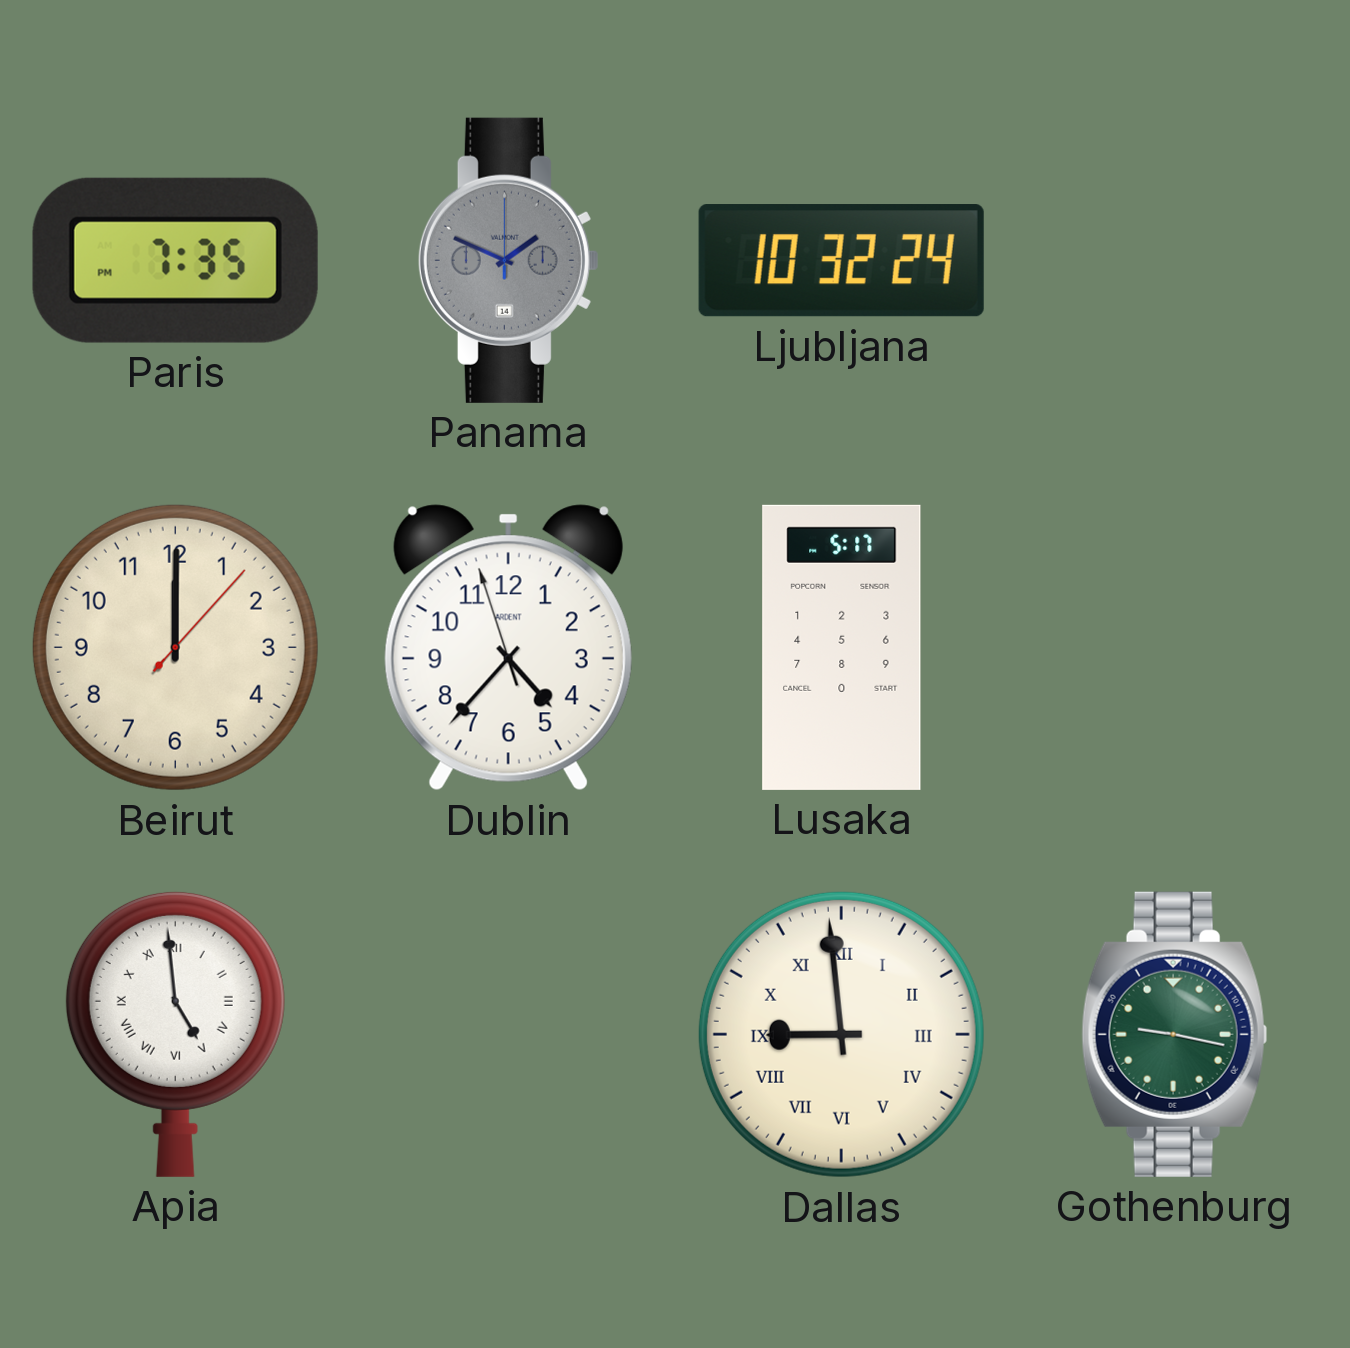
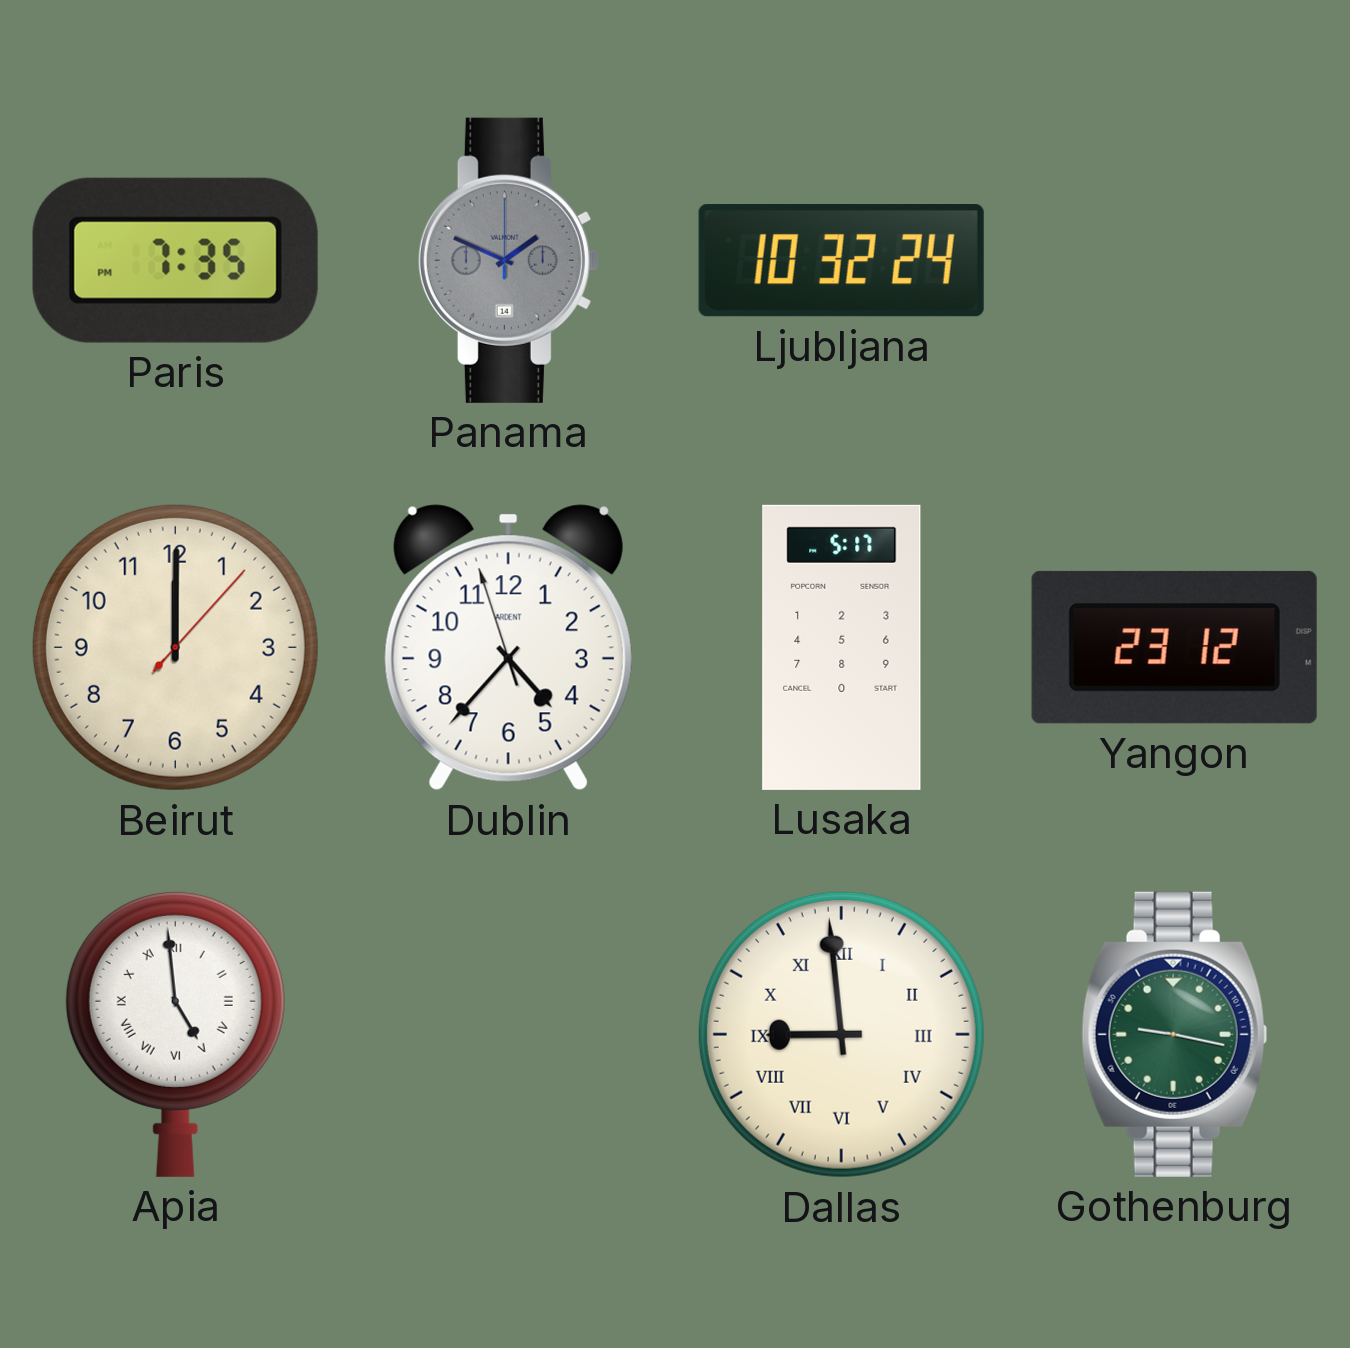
Yangon: none -> 23:12
